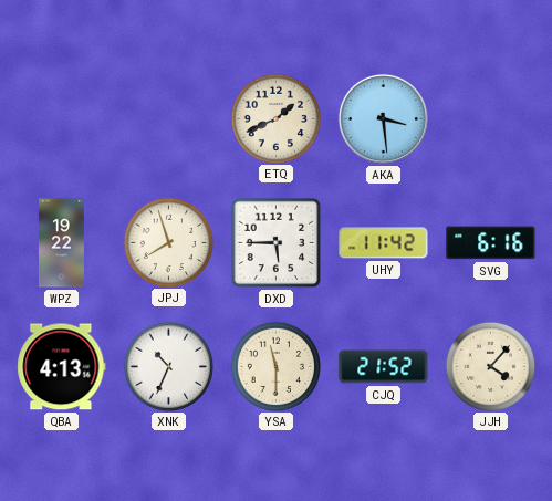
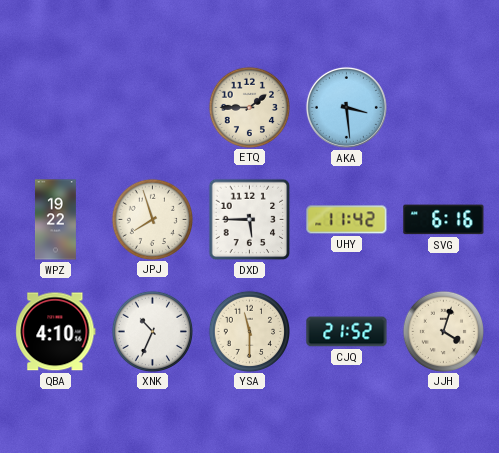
ETQ: 1:41 -> 1:45
QBA: 4:13 -> 4:10
JJH: 4:07 -> 4:03
